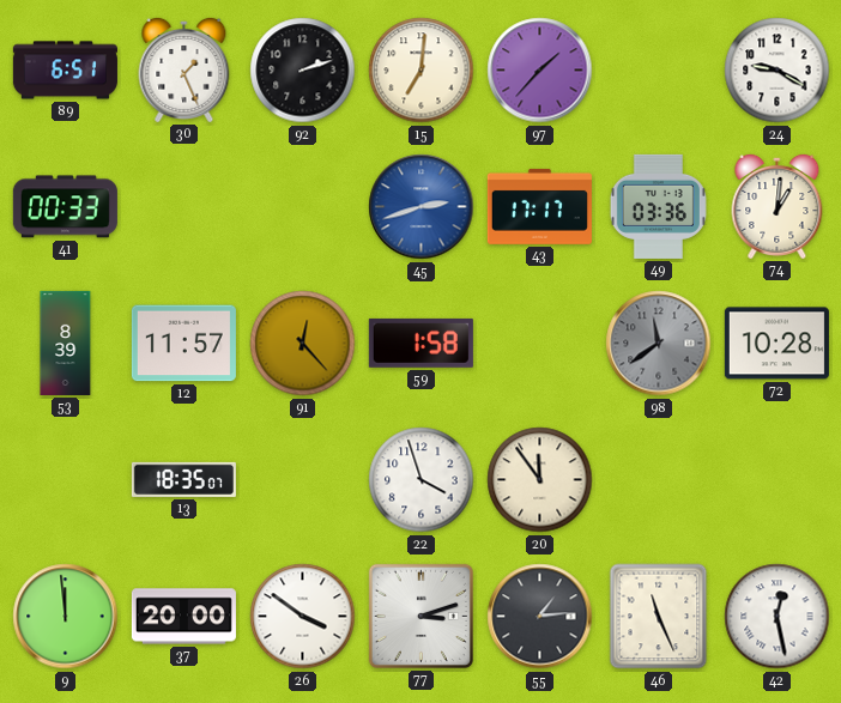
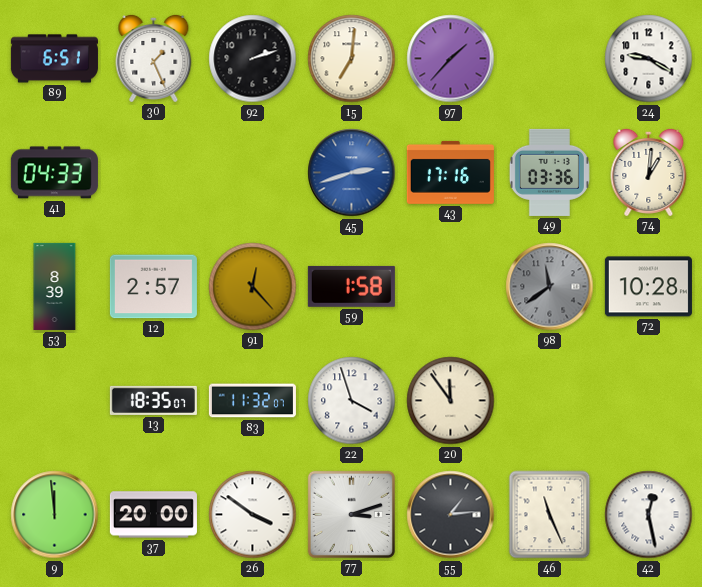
41: 00:33 -> 04:33
43: 17:17 -> 17:16
12: 11:57 -> 2:57
83: none -> 11:32
